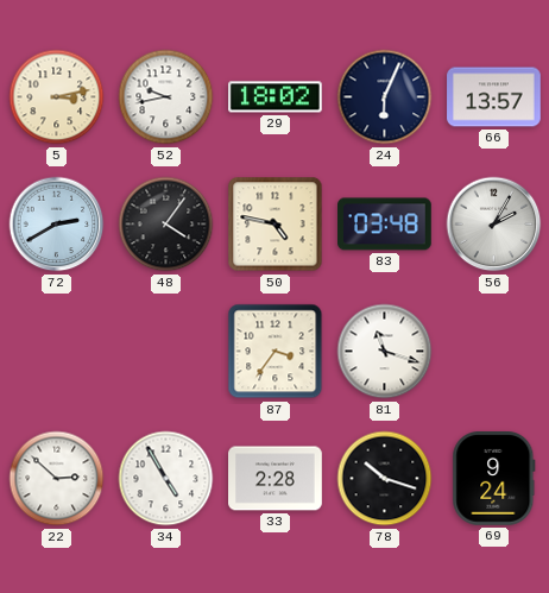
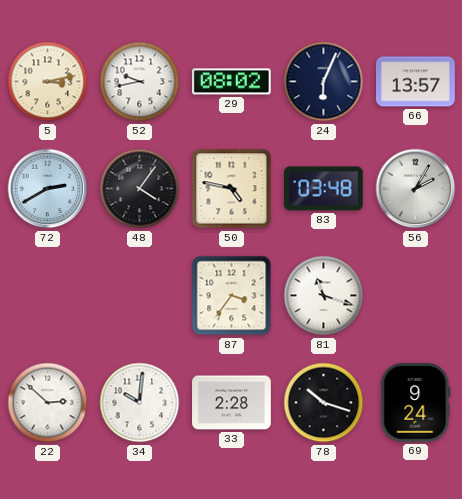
29: 18:02 -> 08:02
34: 4:55 -> 10:01
